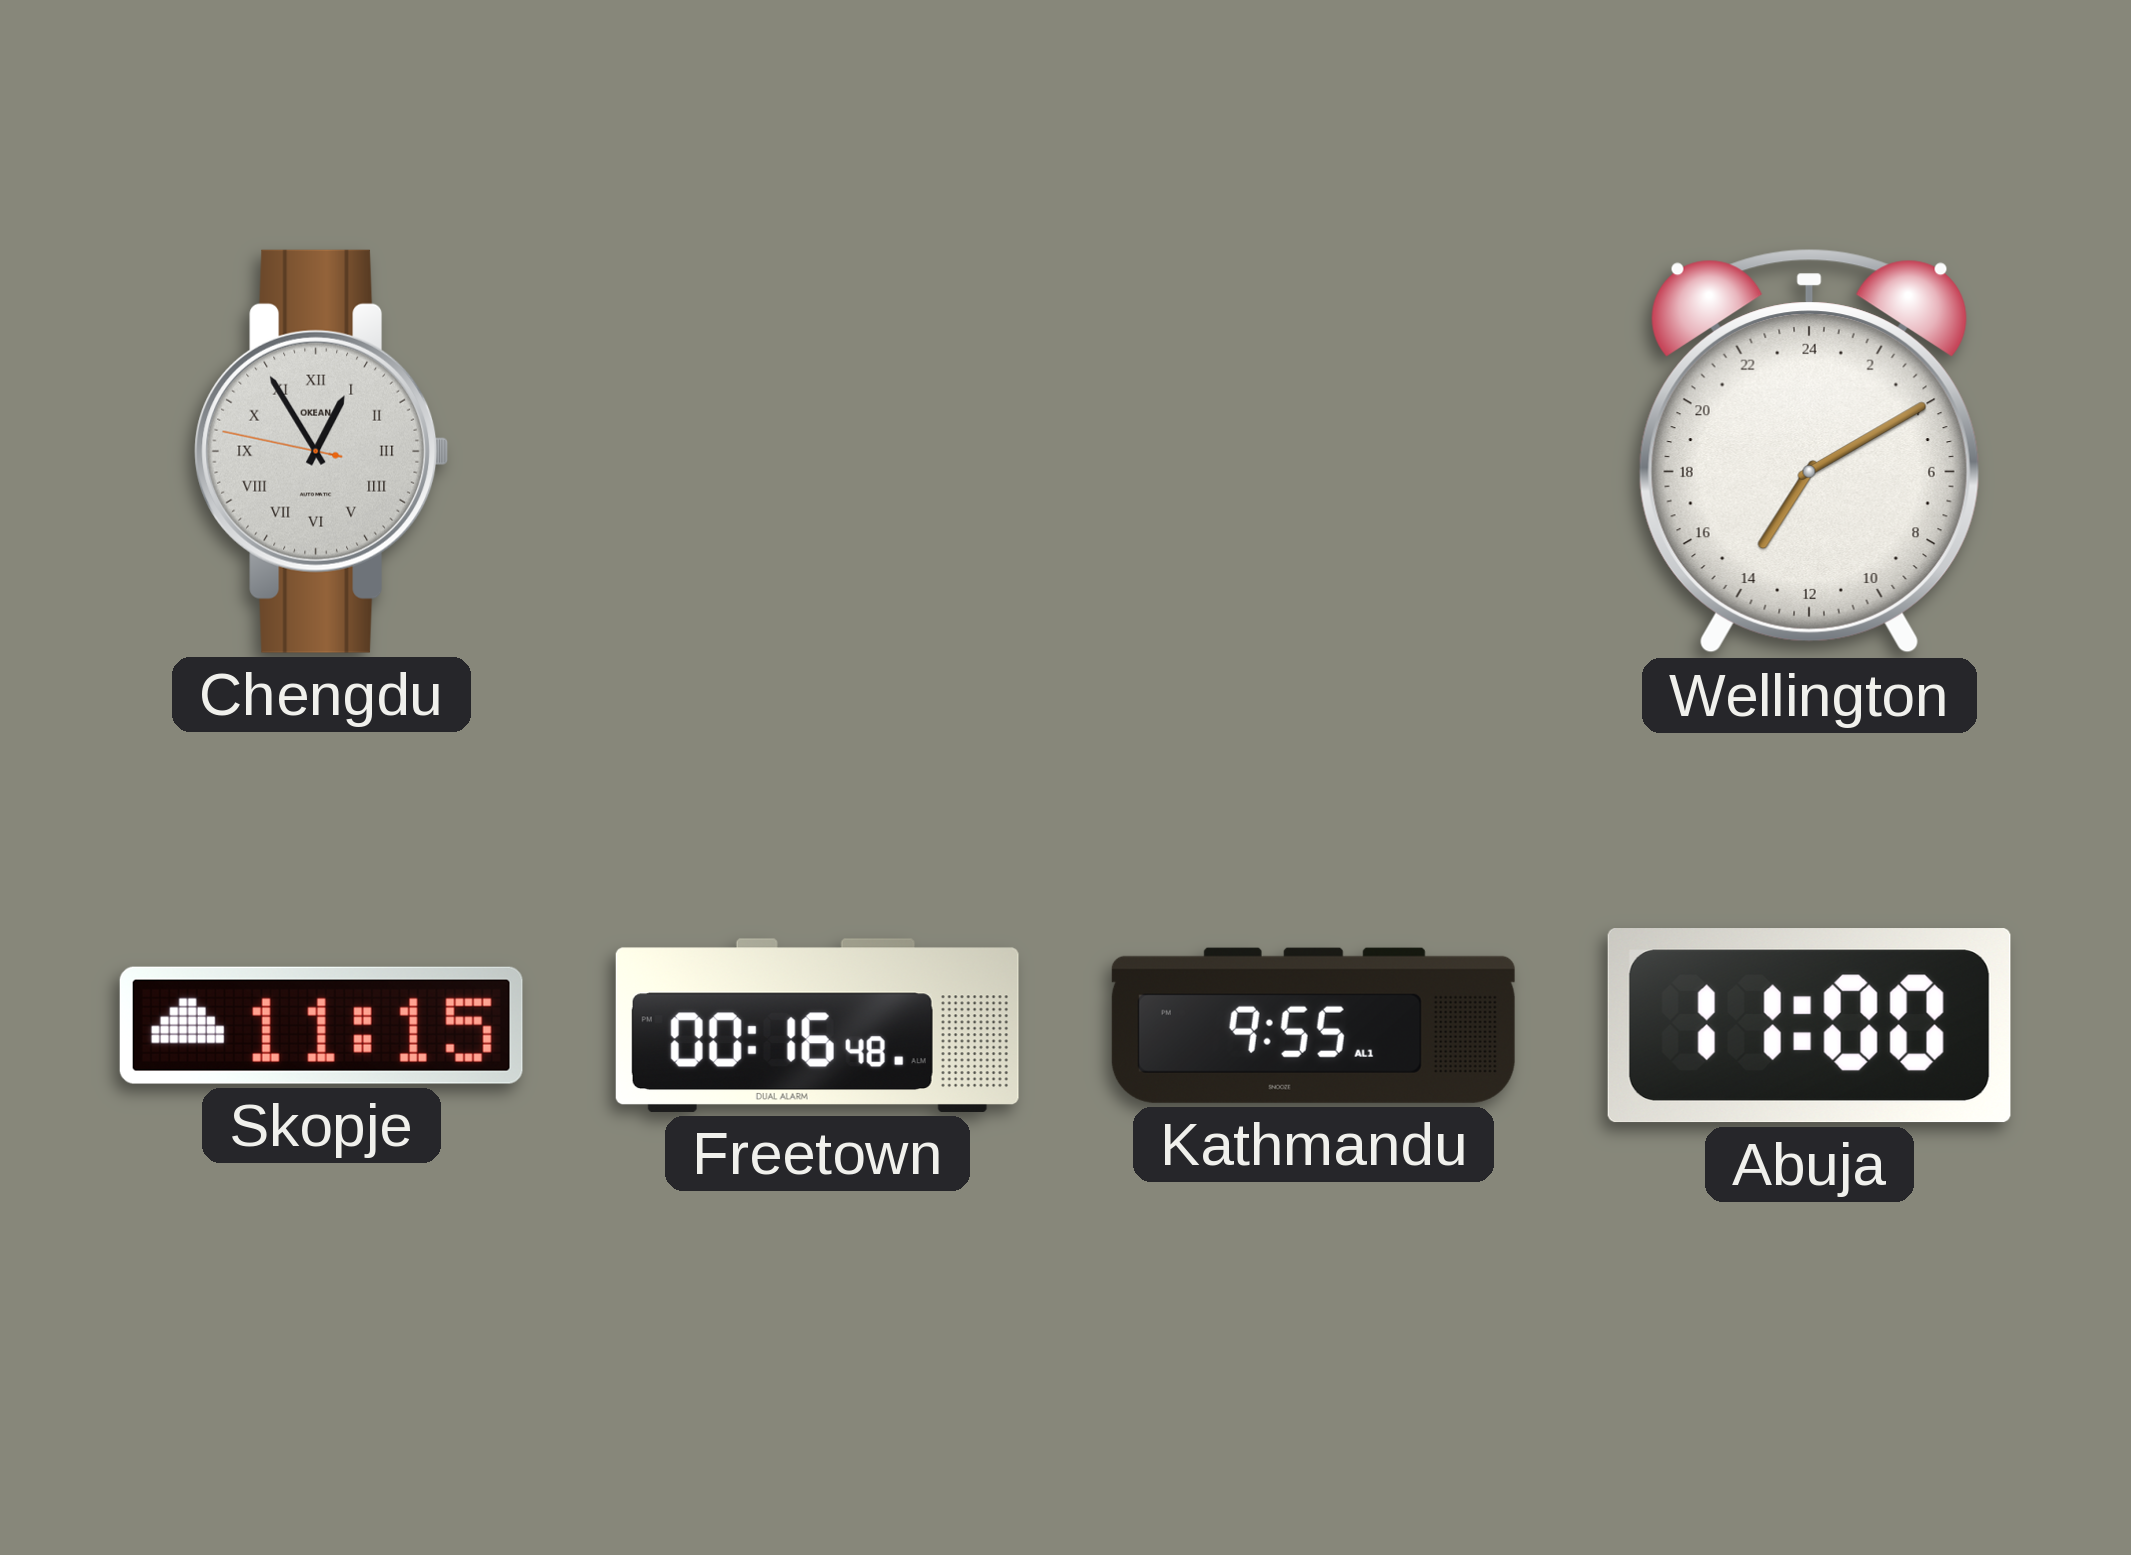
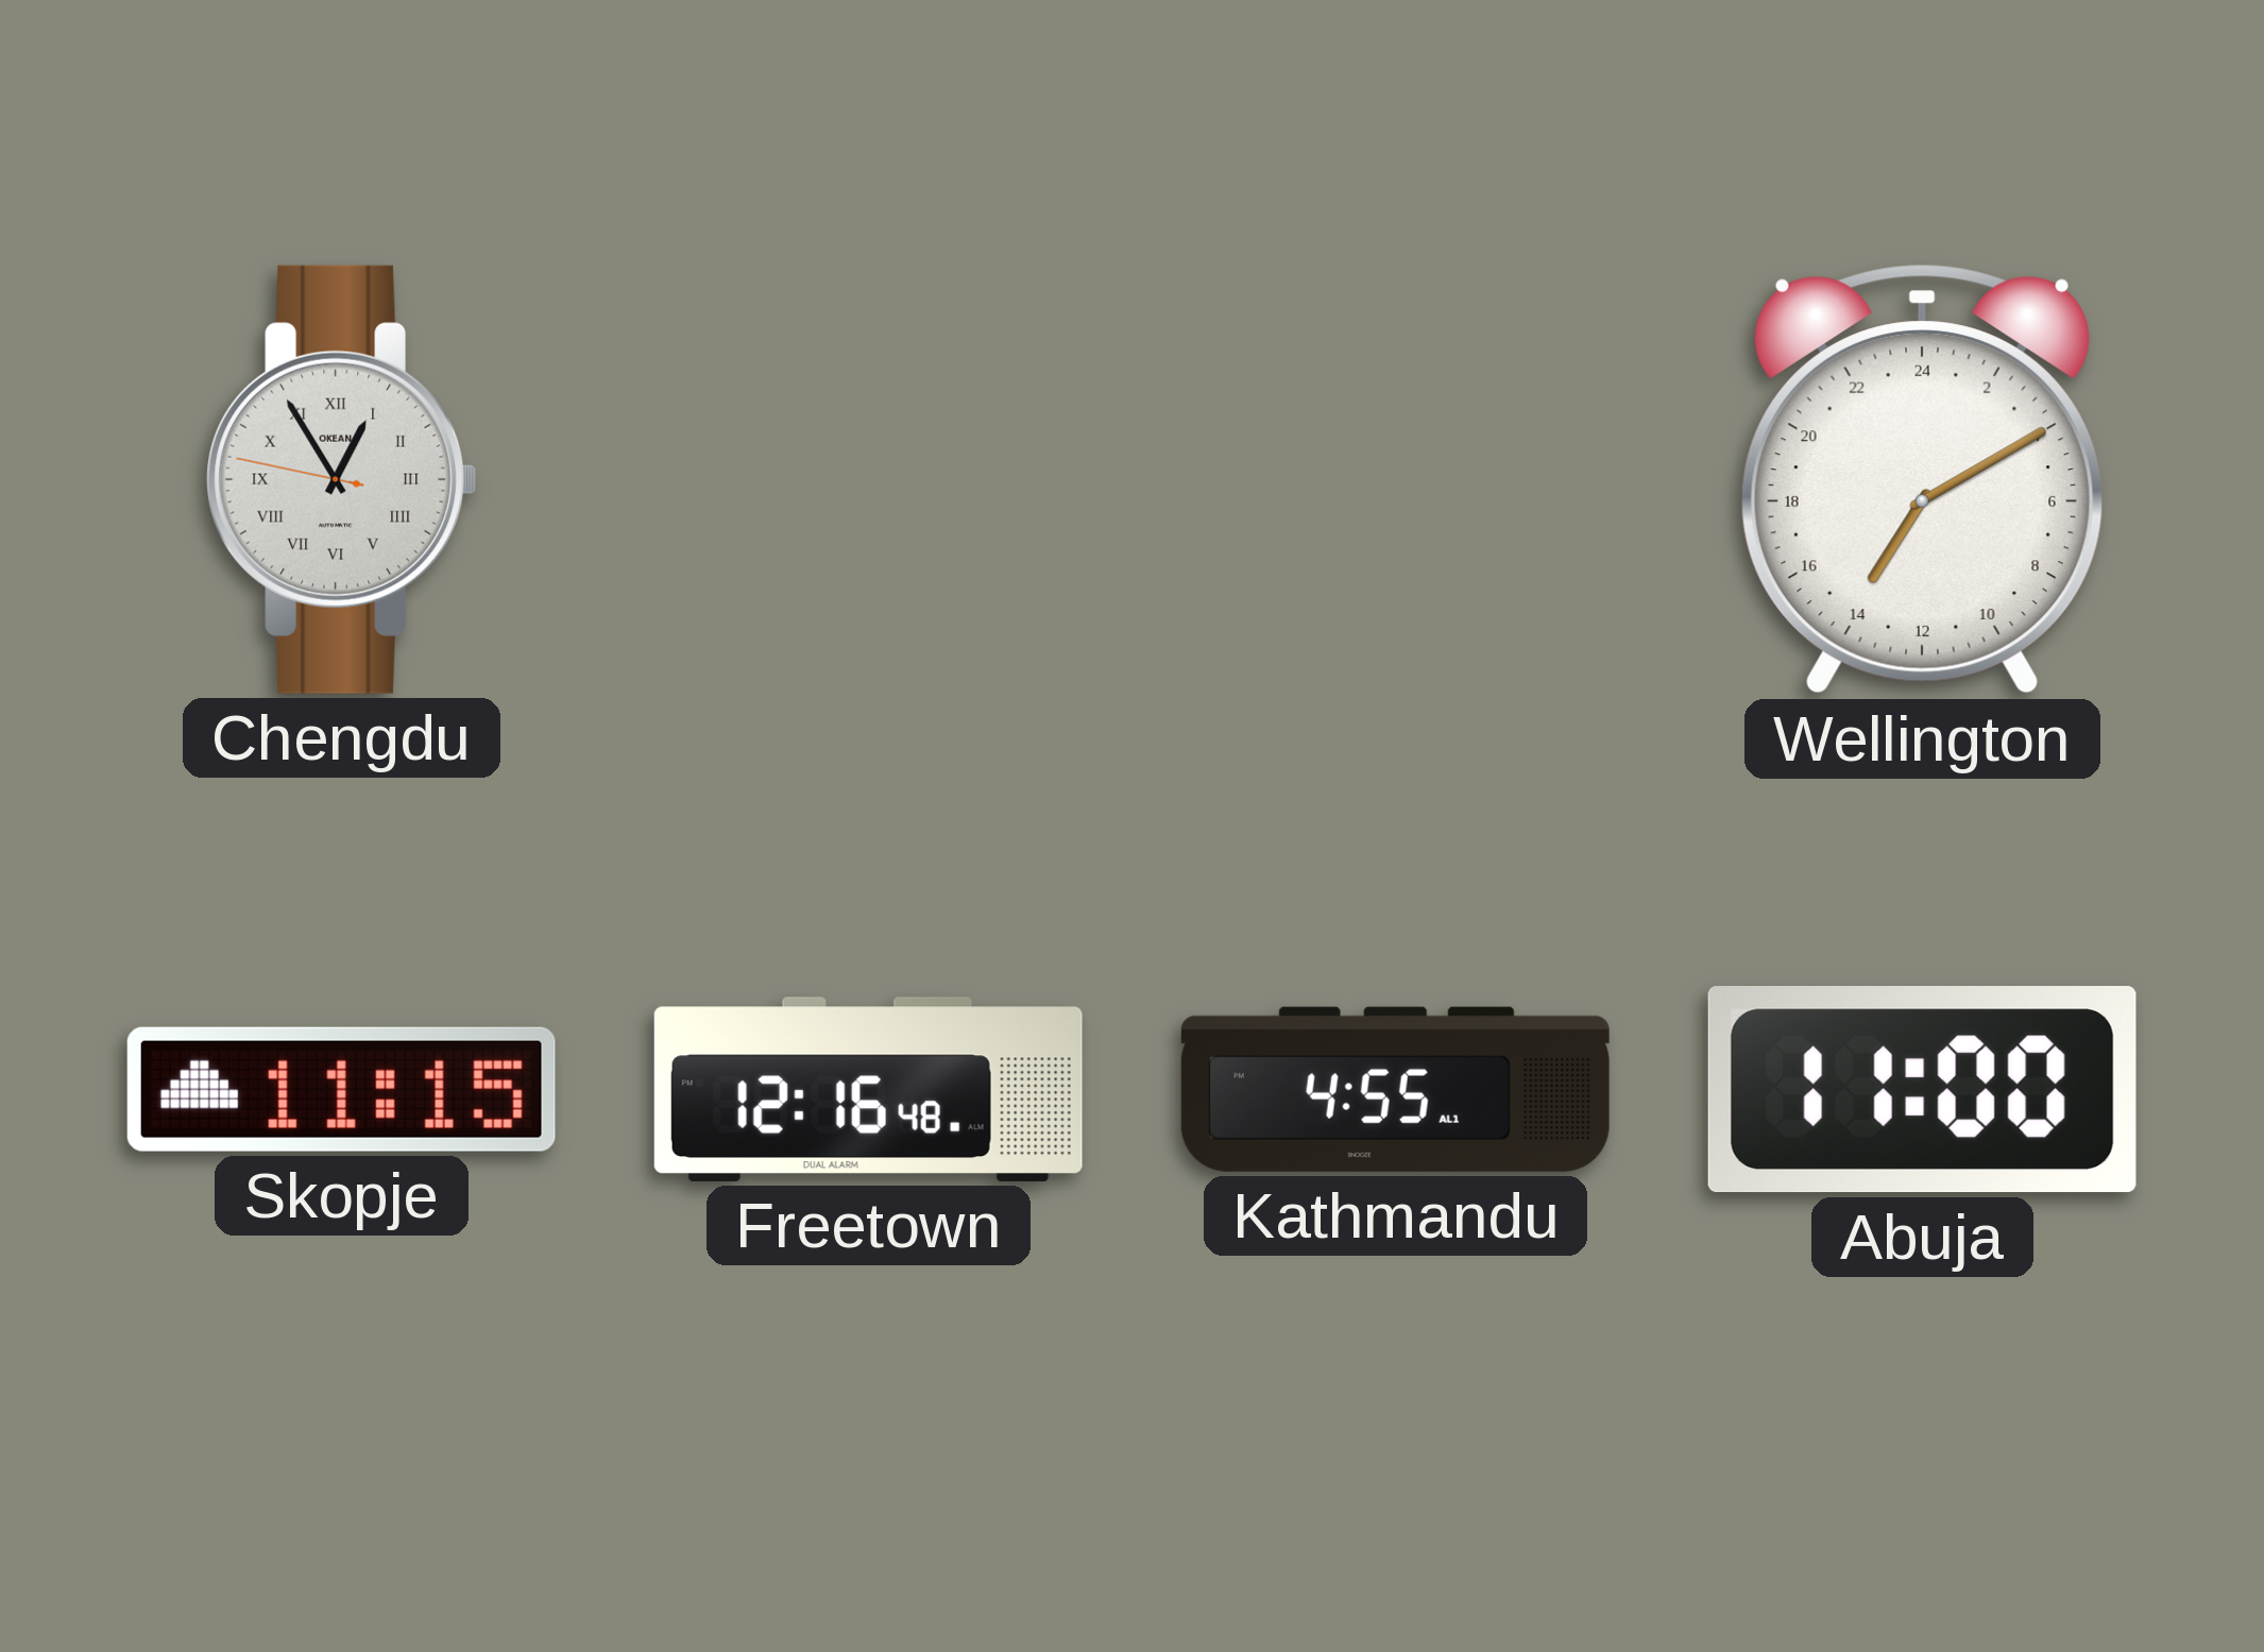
Freetown: 00:16 -> 12:16
Kathmandu: 9:55 -> 4:55
